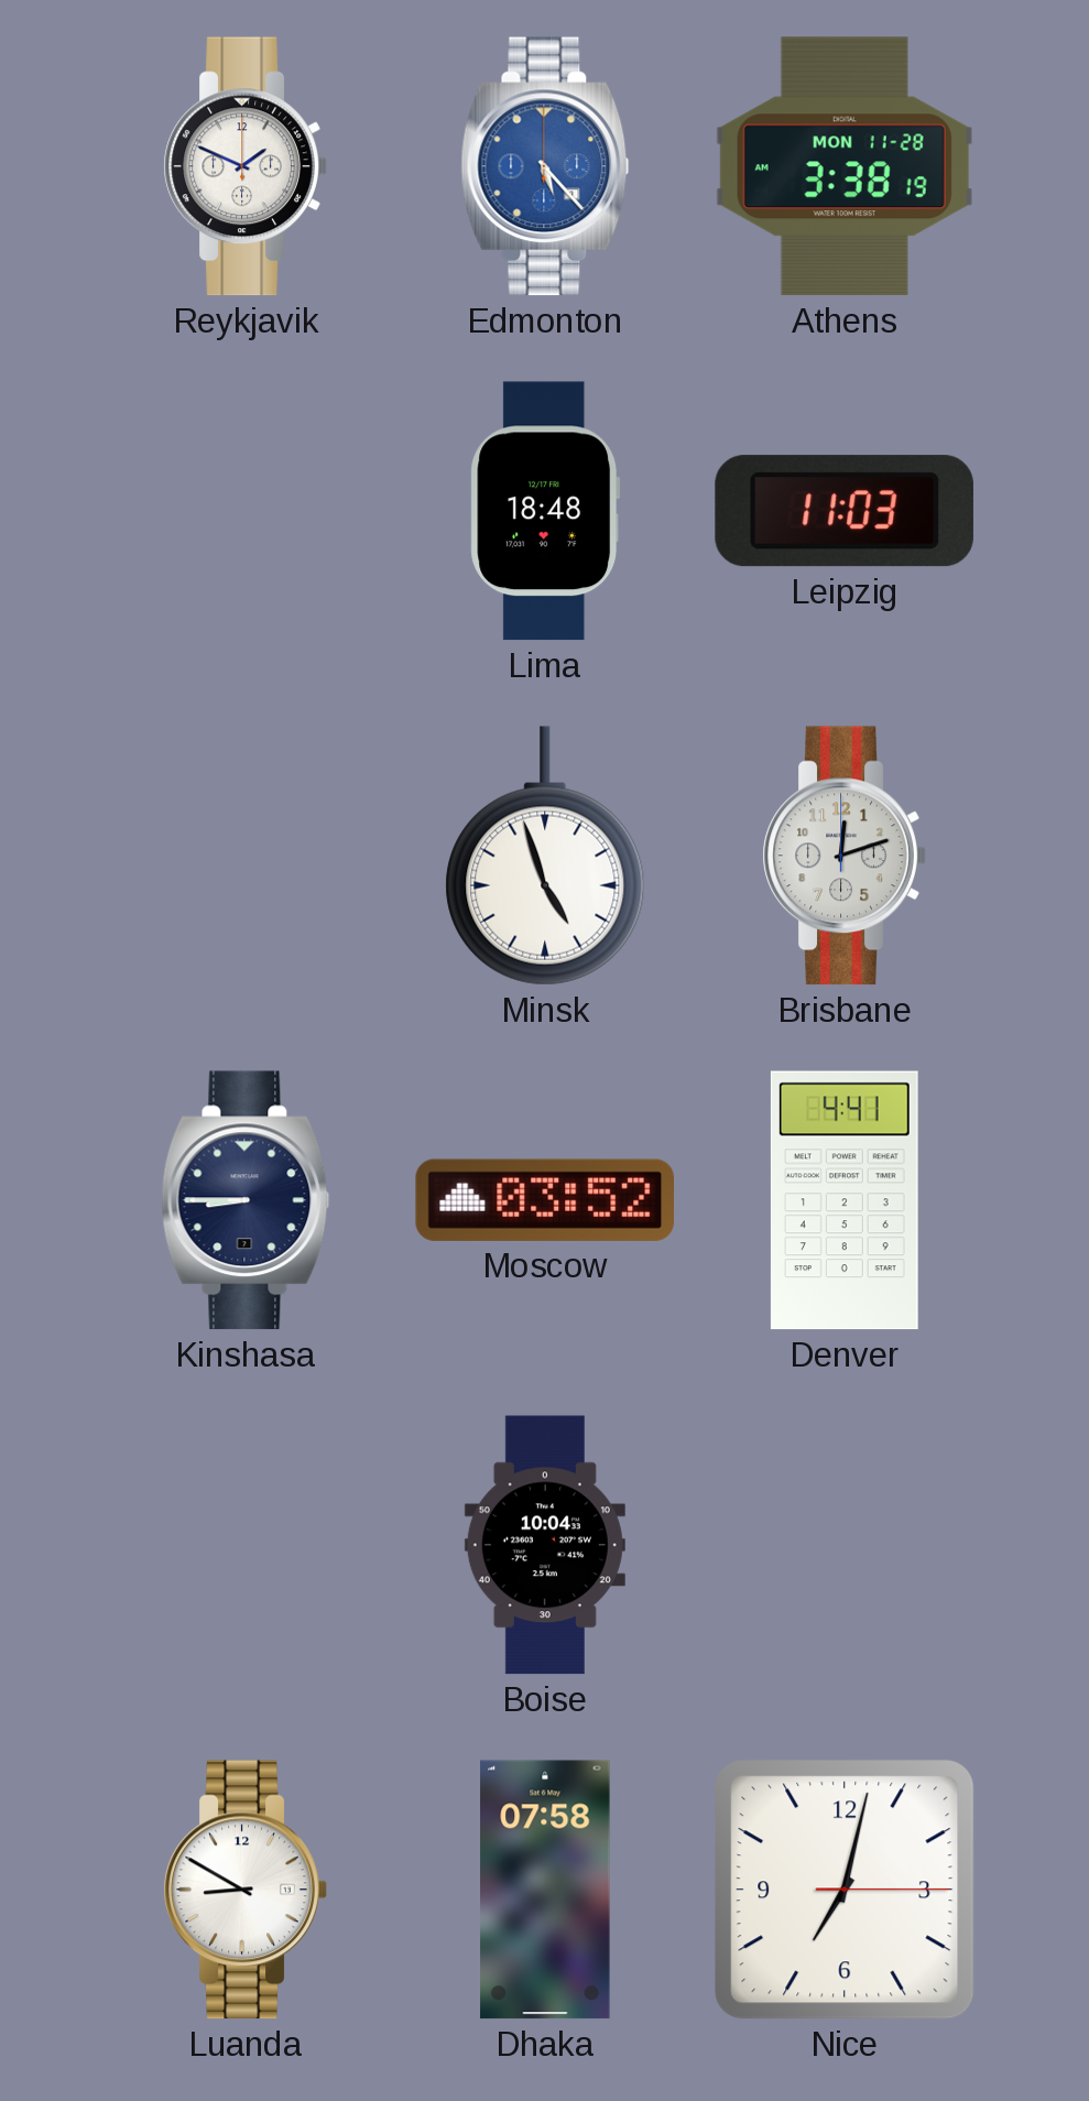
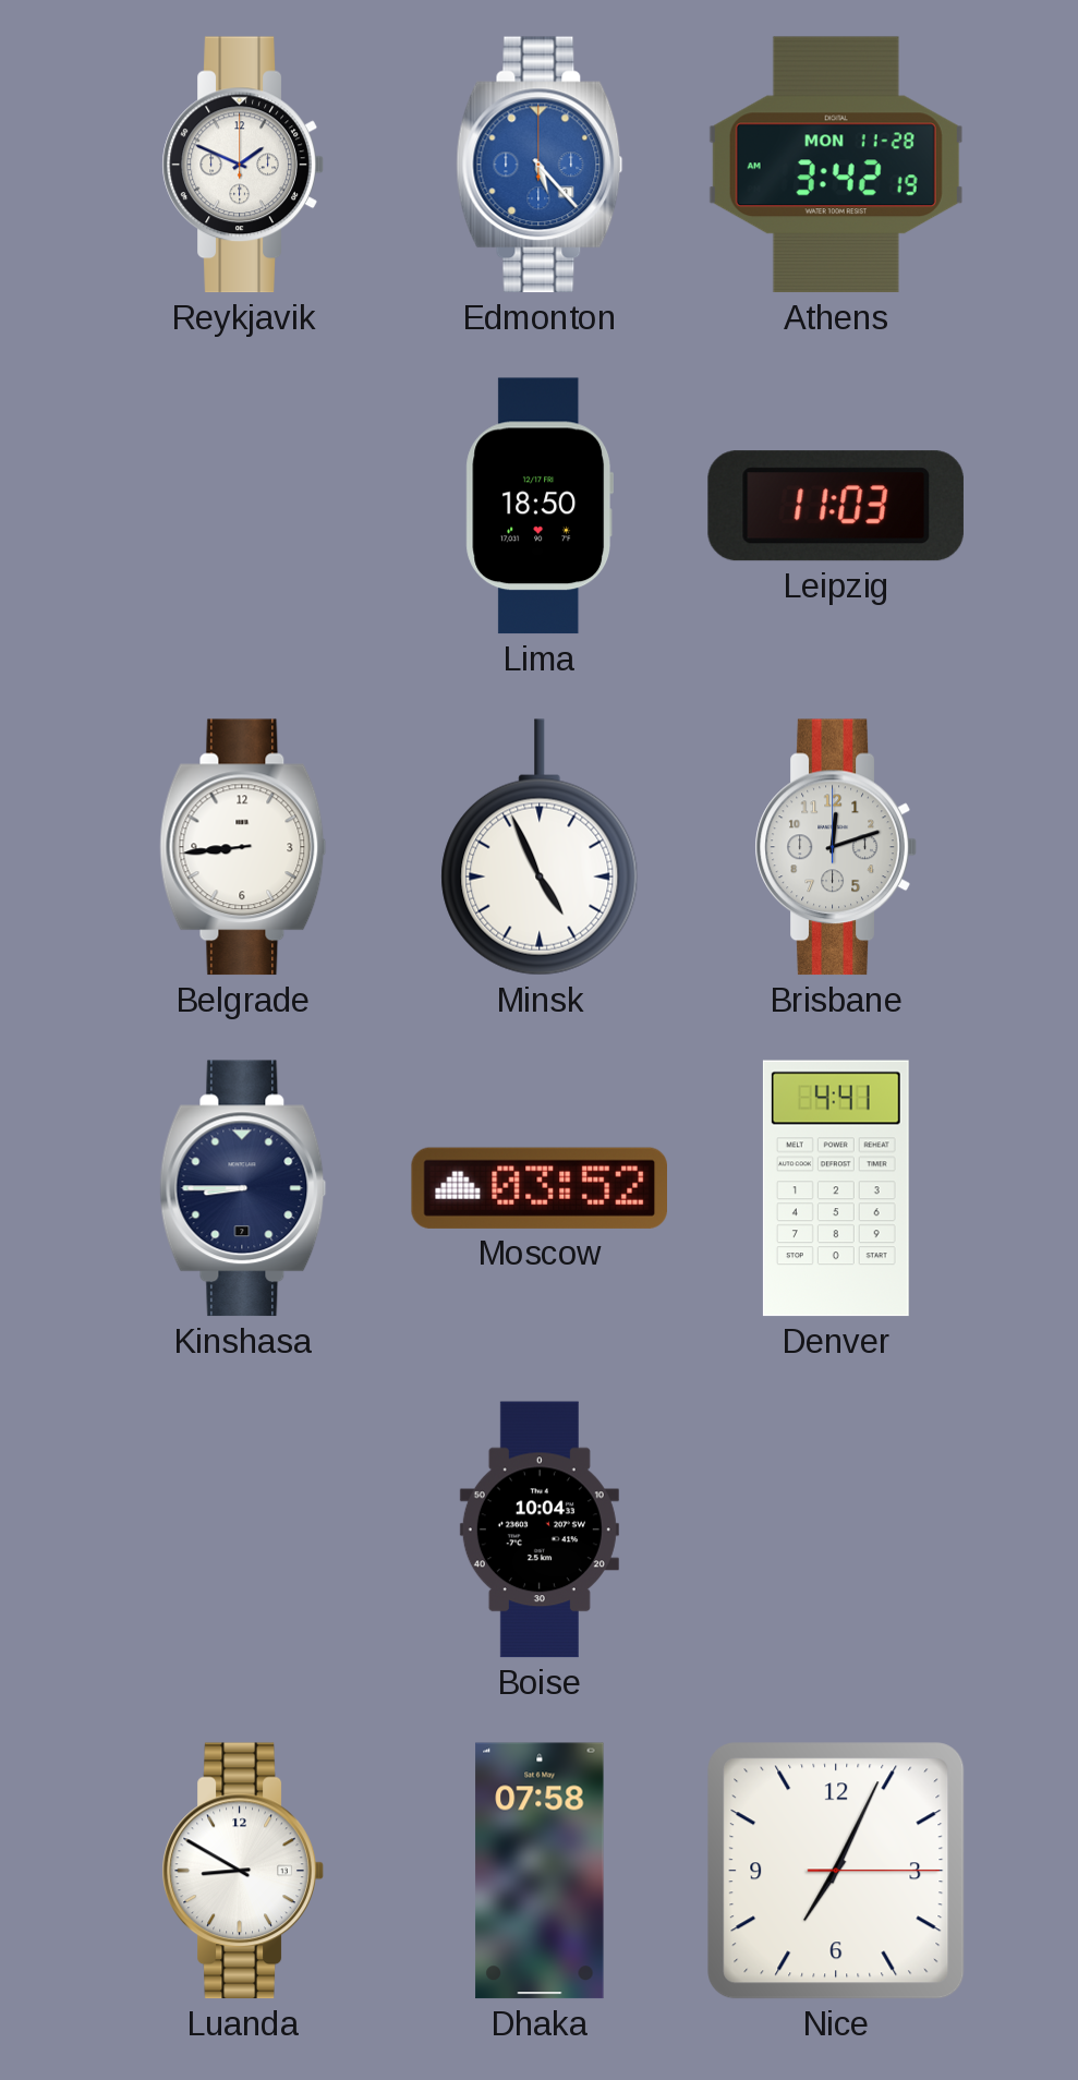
Athens: 3:38 -> 3:42
Lima: 18:48 -> 18:50
Belgrade: none -> 8:44
Minsk: 4:57 -> 4:56
Nice: 7:02 -> 7:04
